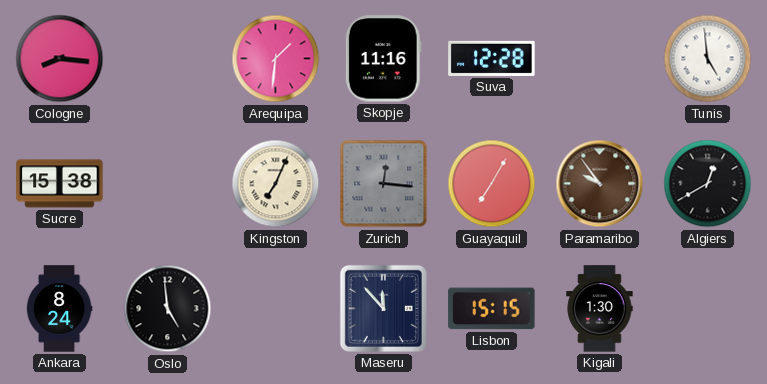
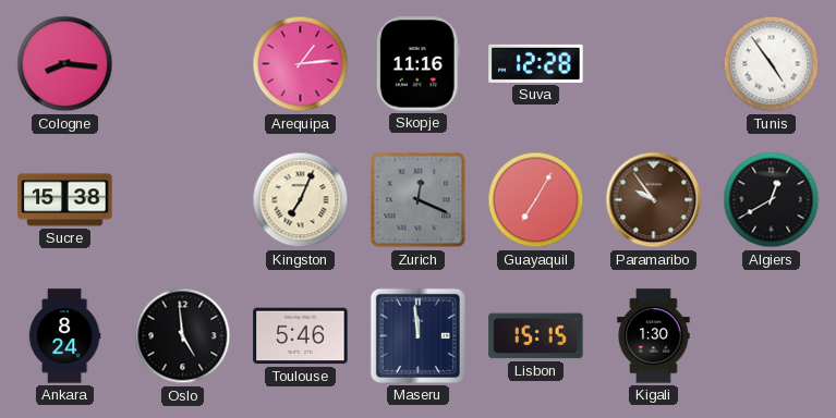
Arequipa: 1:31 -> 1:14
Tunis: 4:59 -> 4:54
Zurich: 12:16 -> 12:19
Toulouse: none -> 5:46
Maseru: 11:53 -> 11:59
